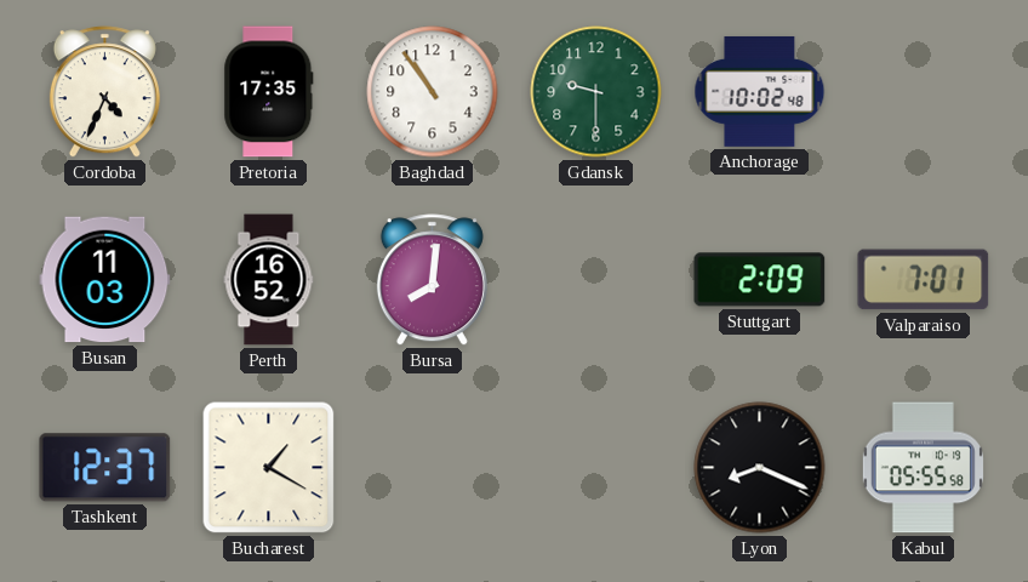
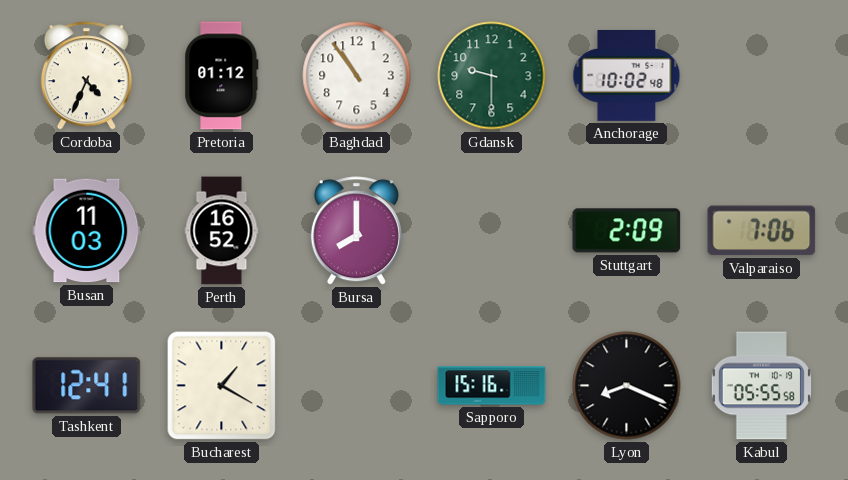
Pretoria: 17:35 -> 01:12
Bursa: 8:01 -> 8:00
Valparaiso: 7:01 -> 7:06
Tashkent: 12:37 -> 12:41
Sapporo: none -> 15:16
